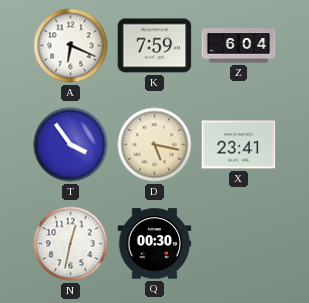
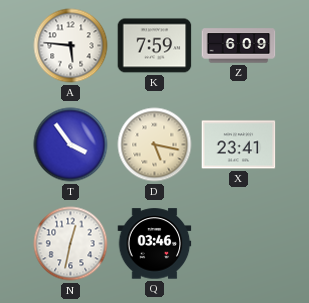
A: 6:19 -> 5:46
Z: 6:04 -> 6:09
Q: 00:30 -> 03:46
